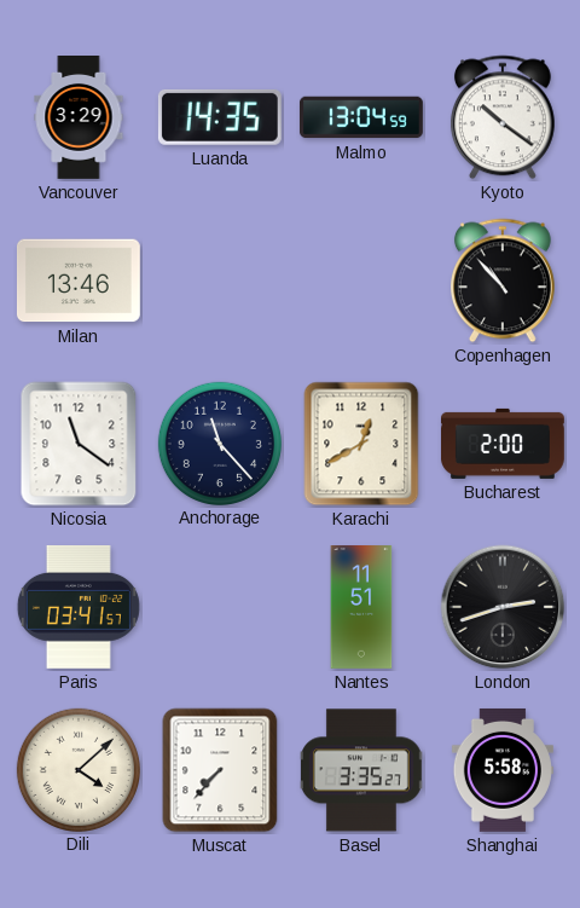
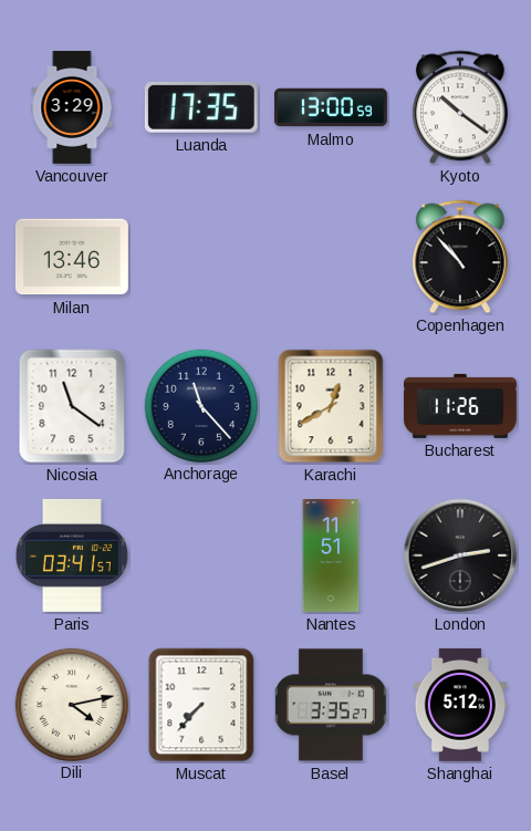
Luanda: 14:35 -> 17:35
Malmo: 13:04 -> 13:00
Bucharest: 2:00 -> 11:26
Dili: 4:08 -> 4:13
Shanghai: 5:58 -> 5:12
